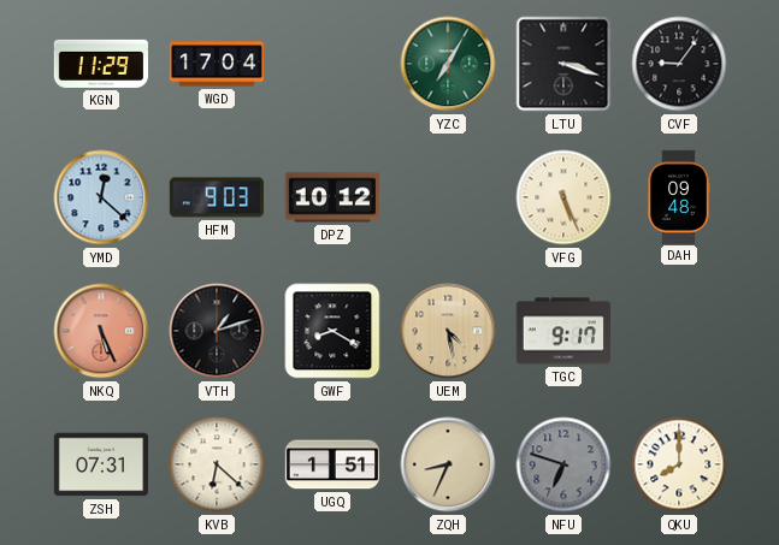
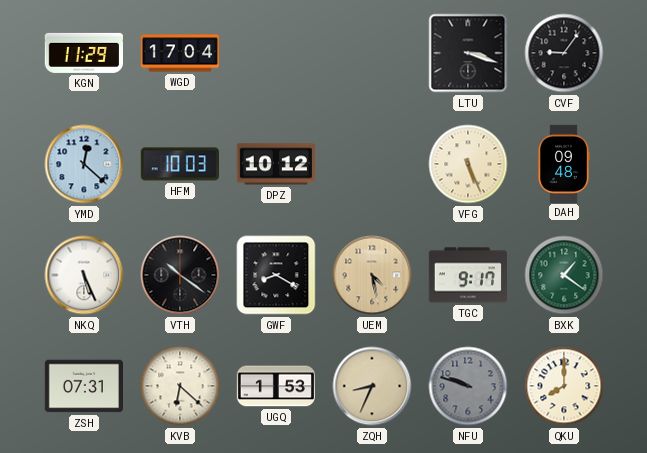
YZC: 7:05 -> none
HFM: 9:03 -> 10:03
NKQ dial: salmon -> white
VTH: 1:12 -> 10:21
BXK: none -> 1:21
UGQ: 1:51 -> 1:53
NFU: 6:48 -> 9:48
